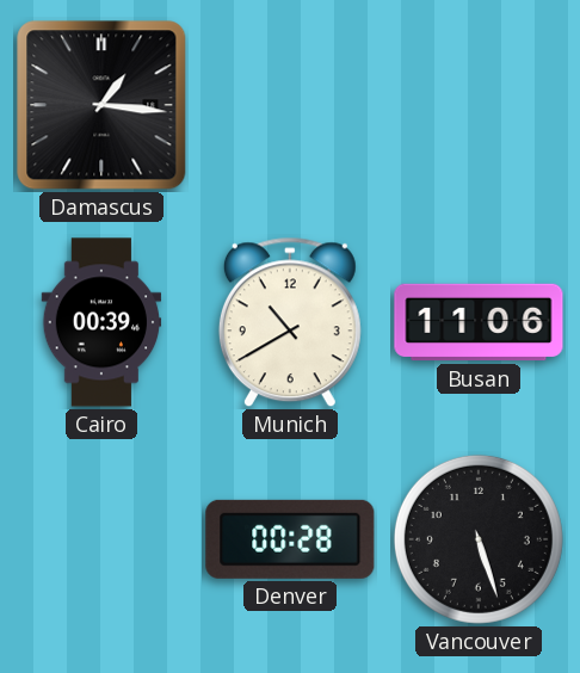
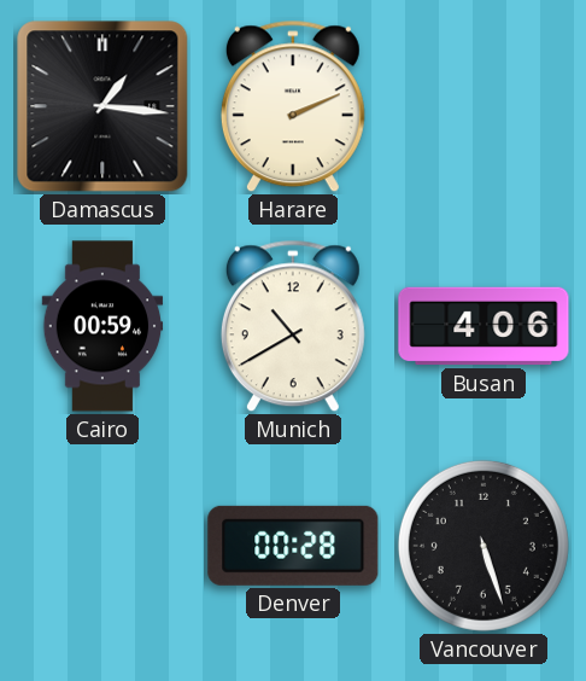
Harare: none -> 2:11
Cairo: 00:39 -> 00:59
Busan: 11:06 -> 4:06
